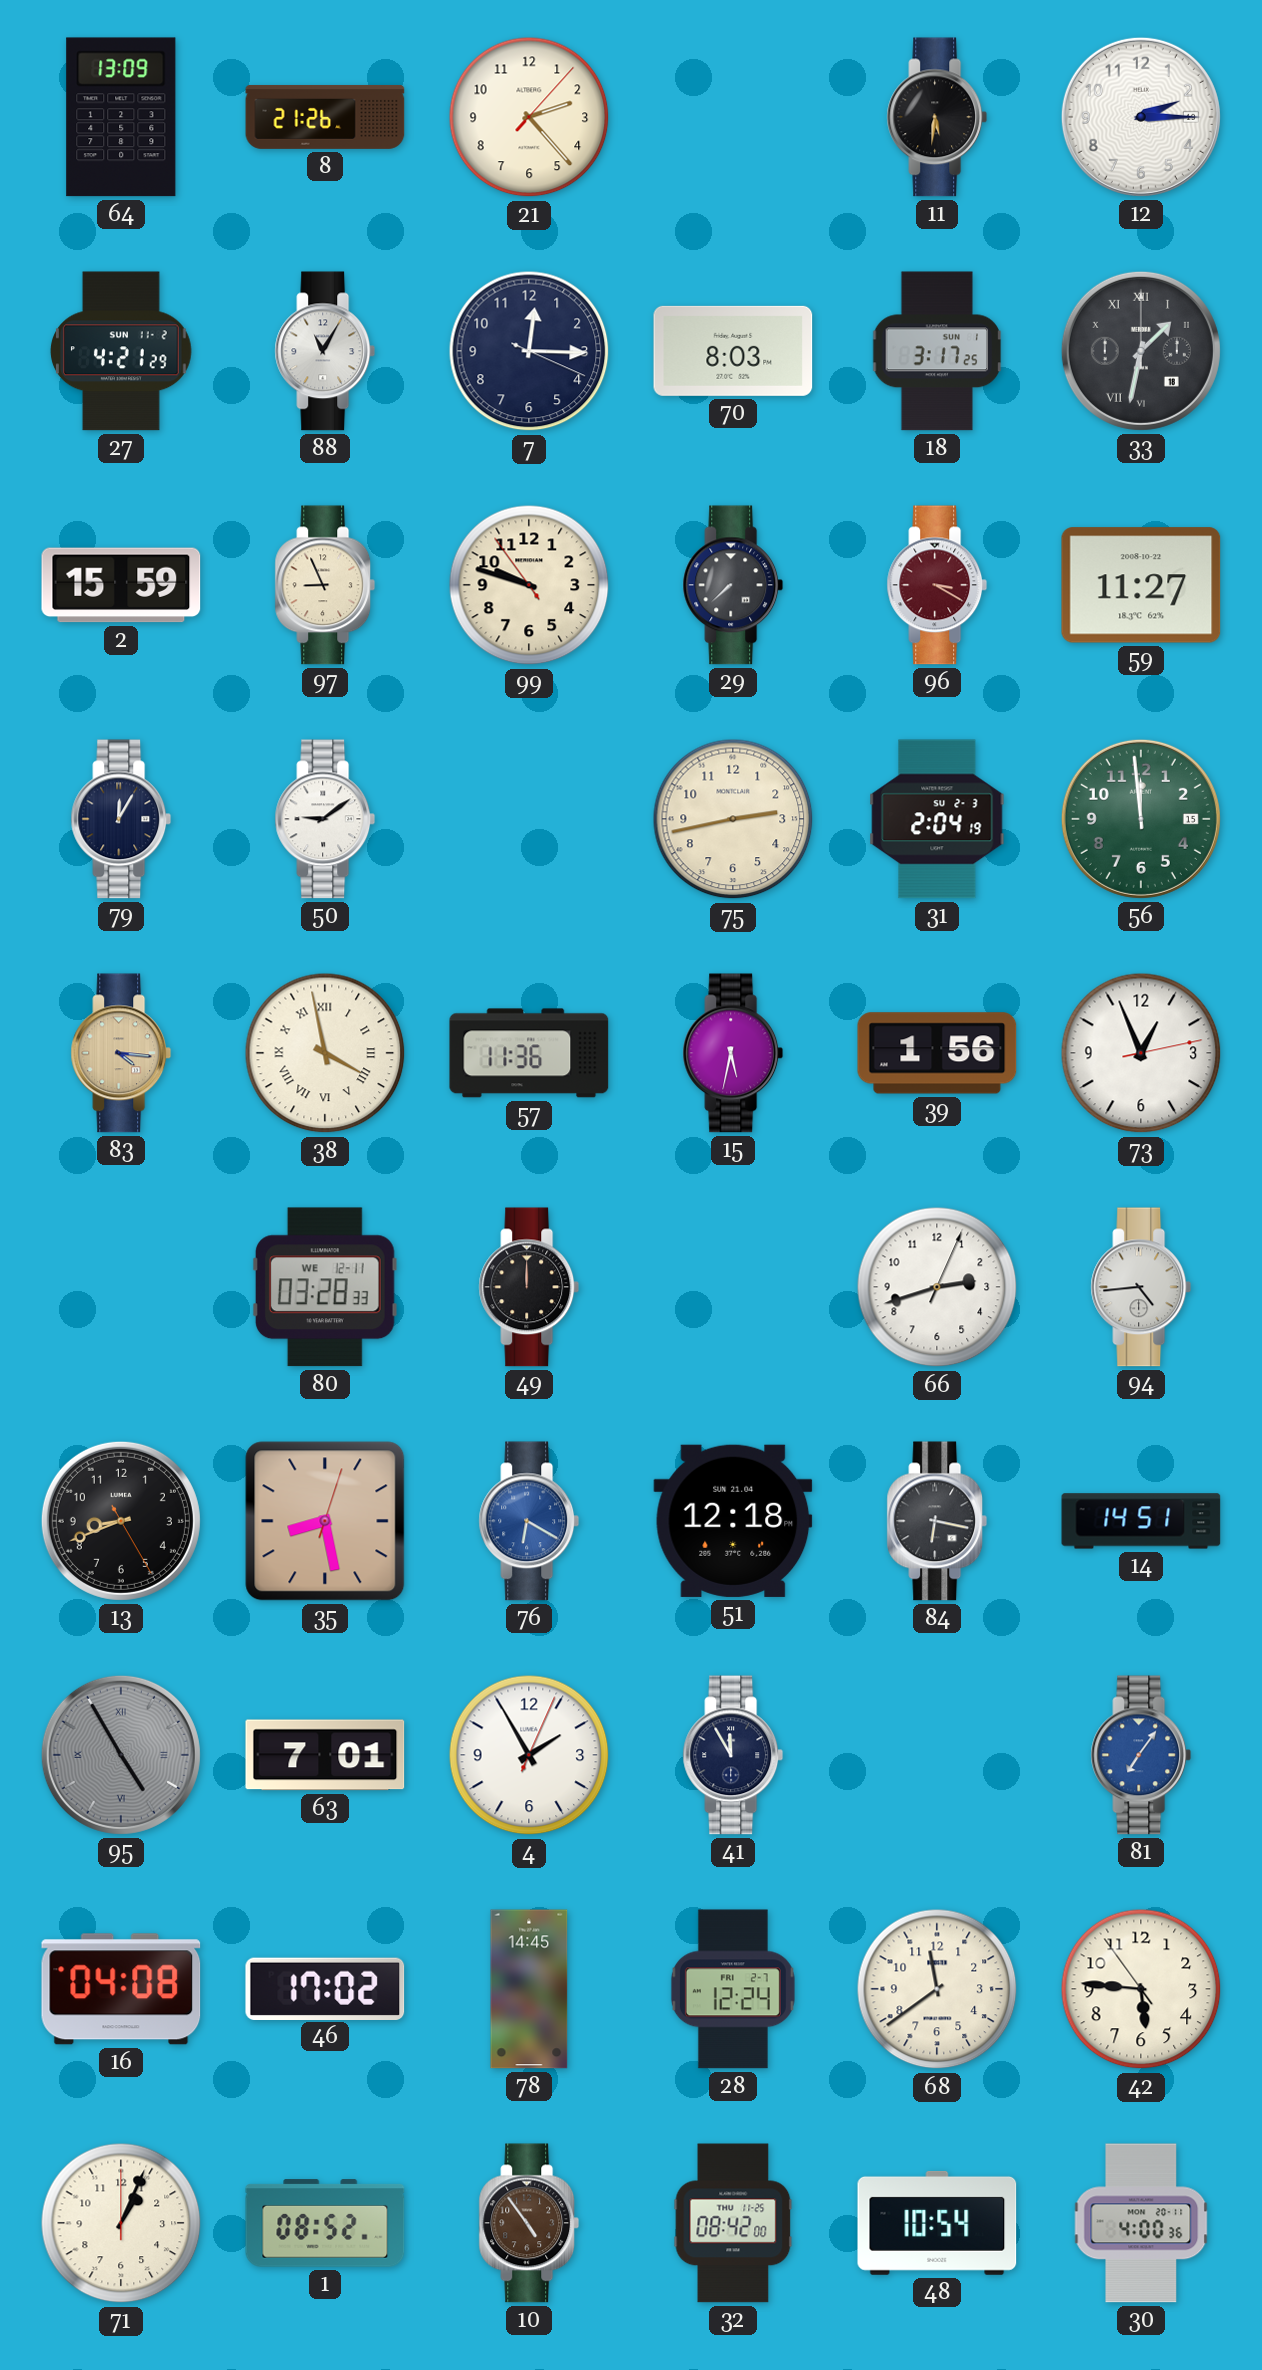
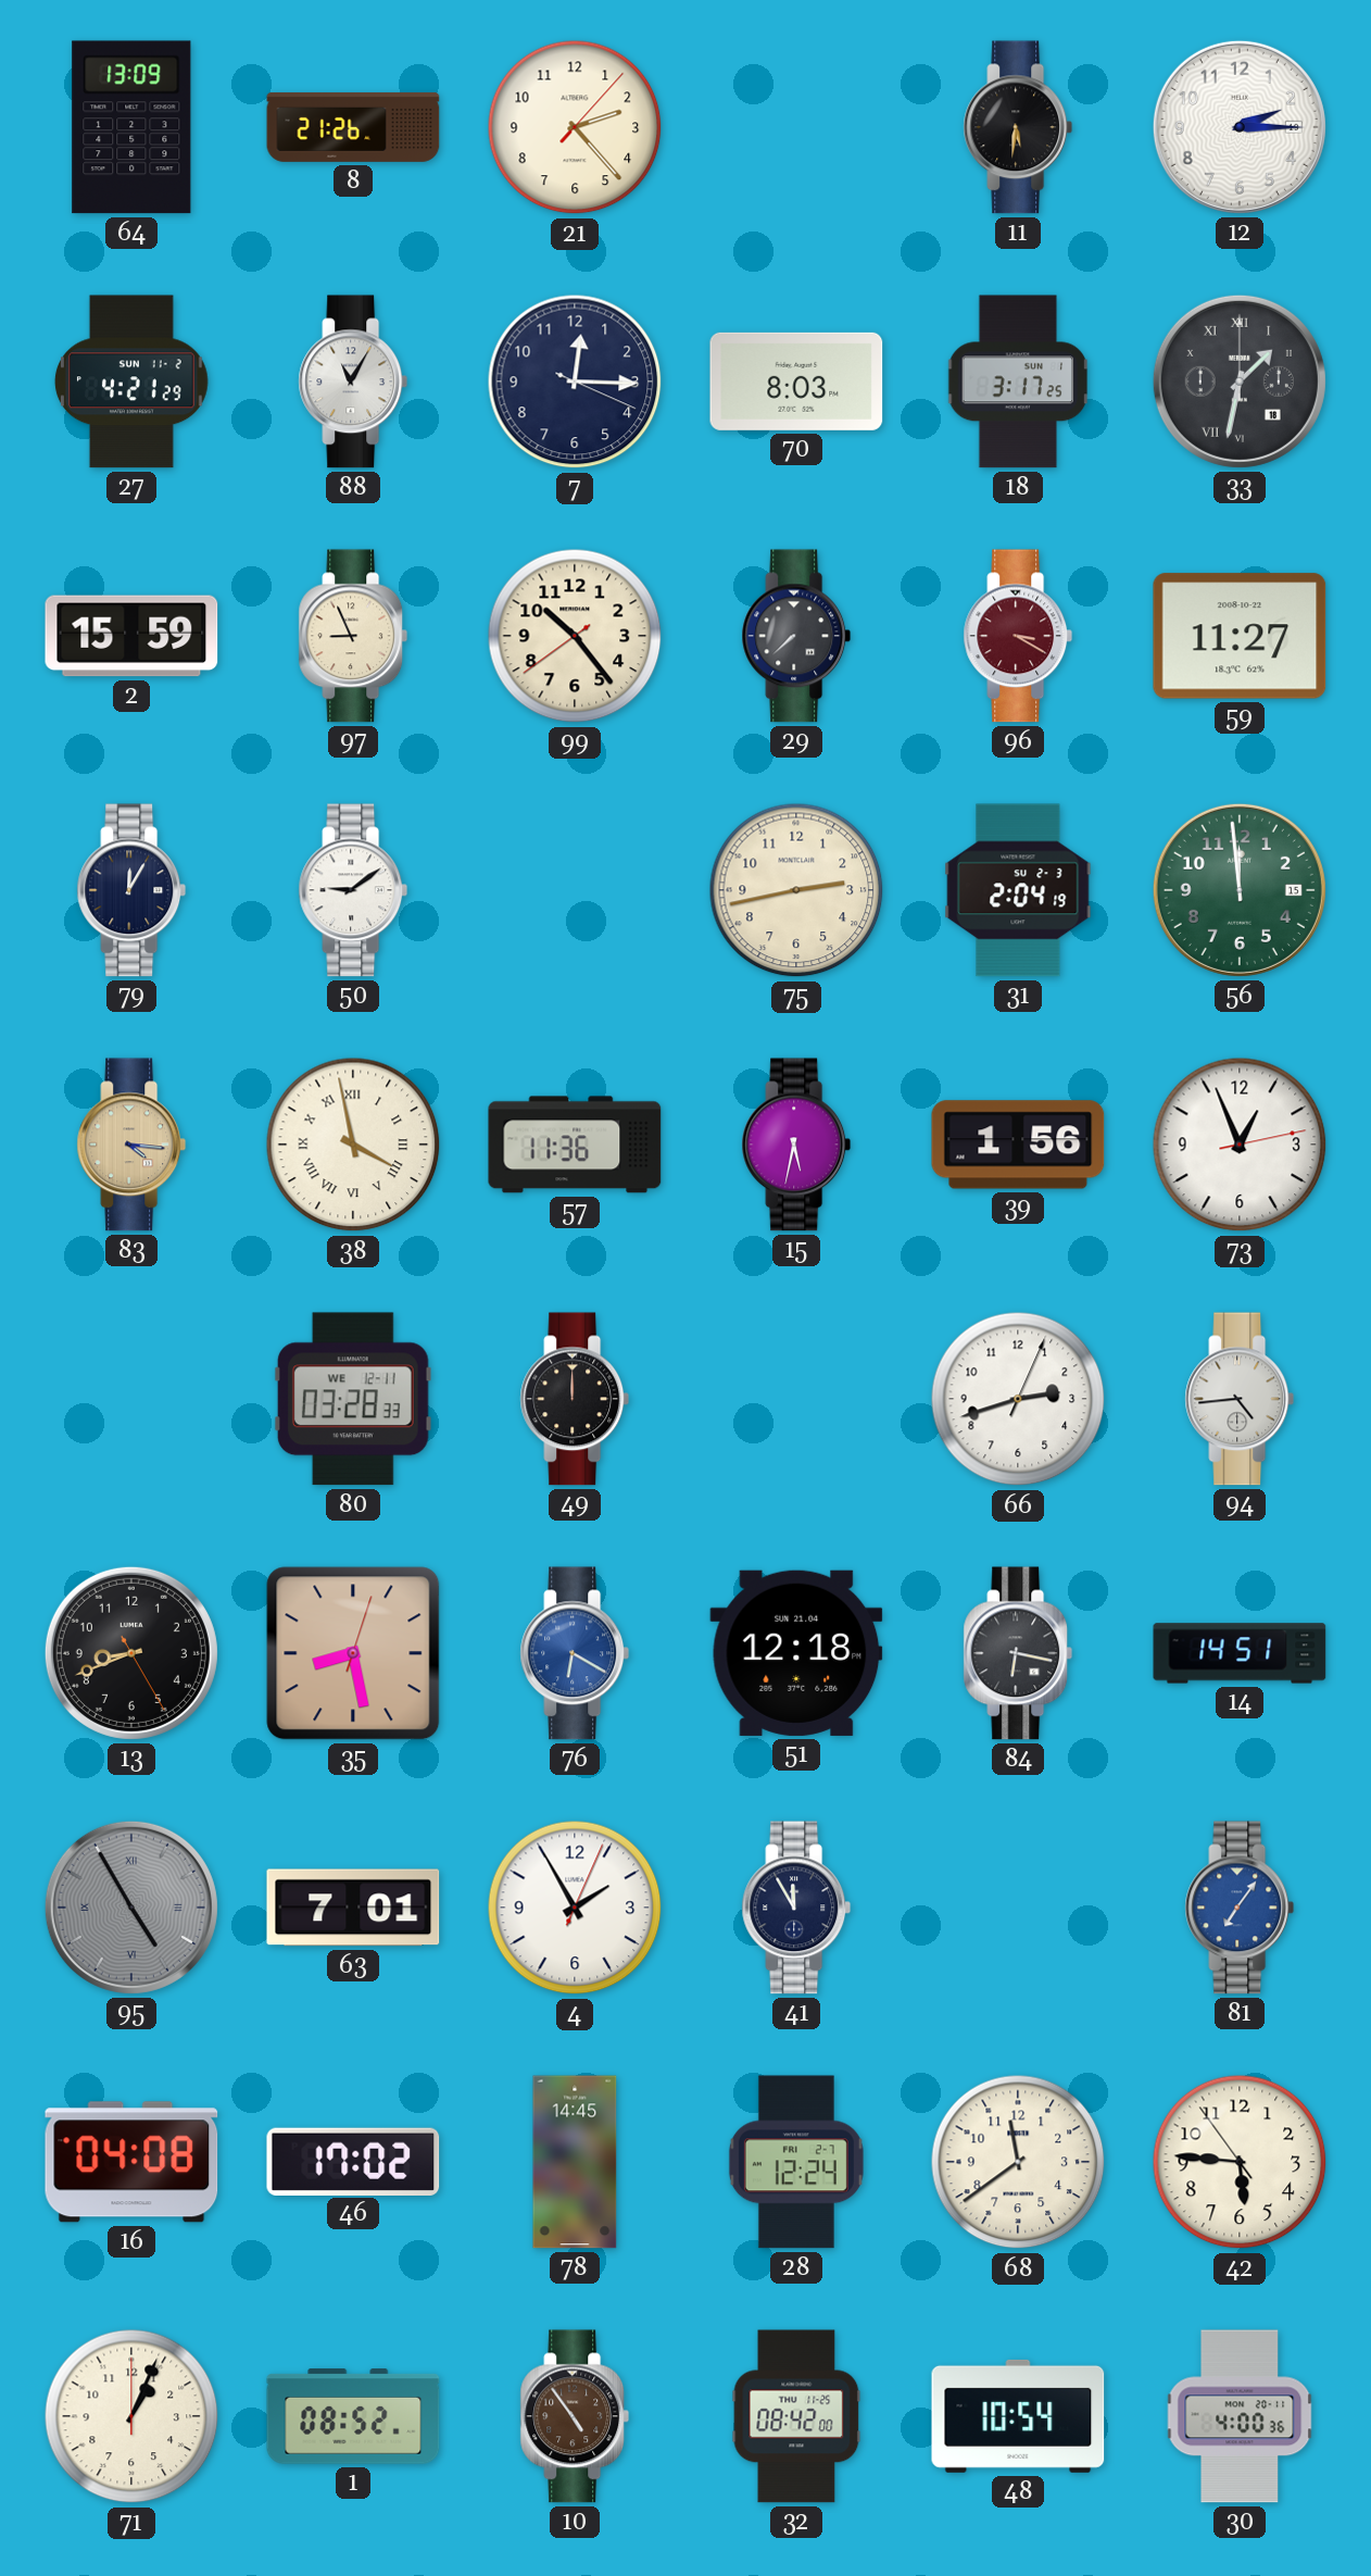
99: 9:47 -> 10:23
